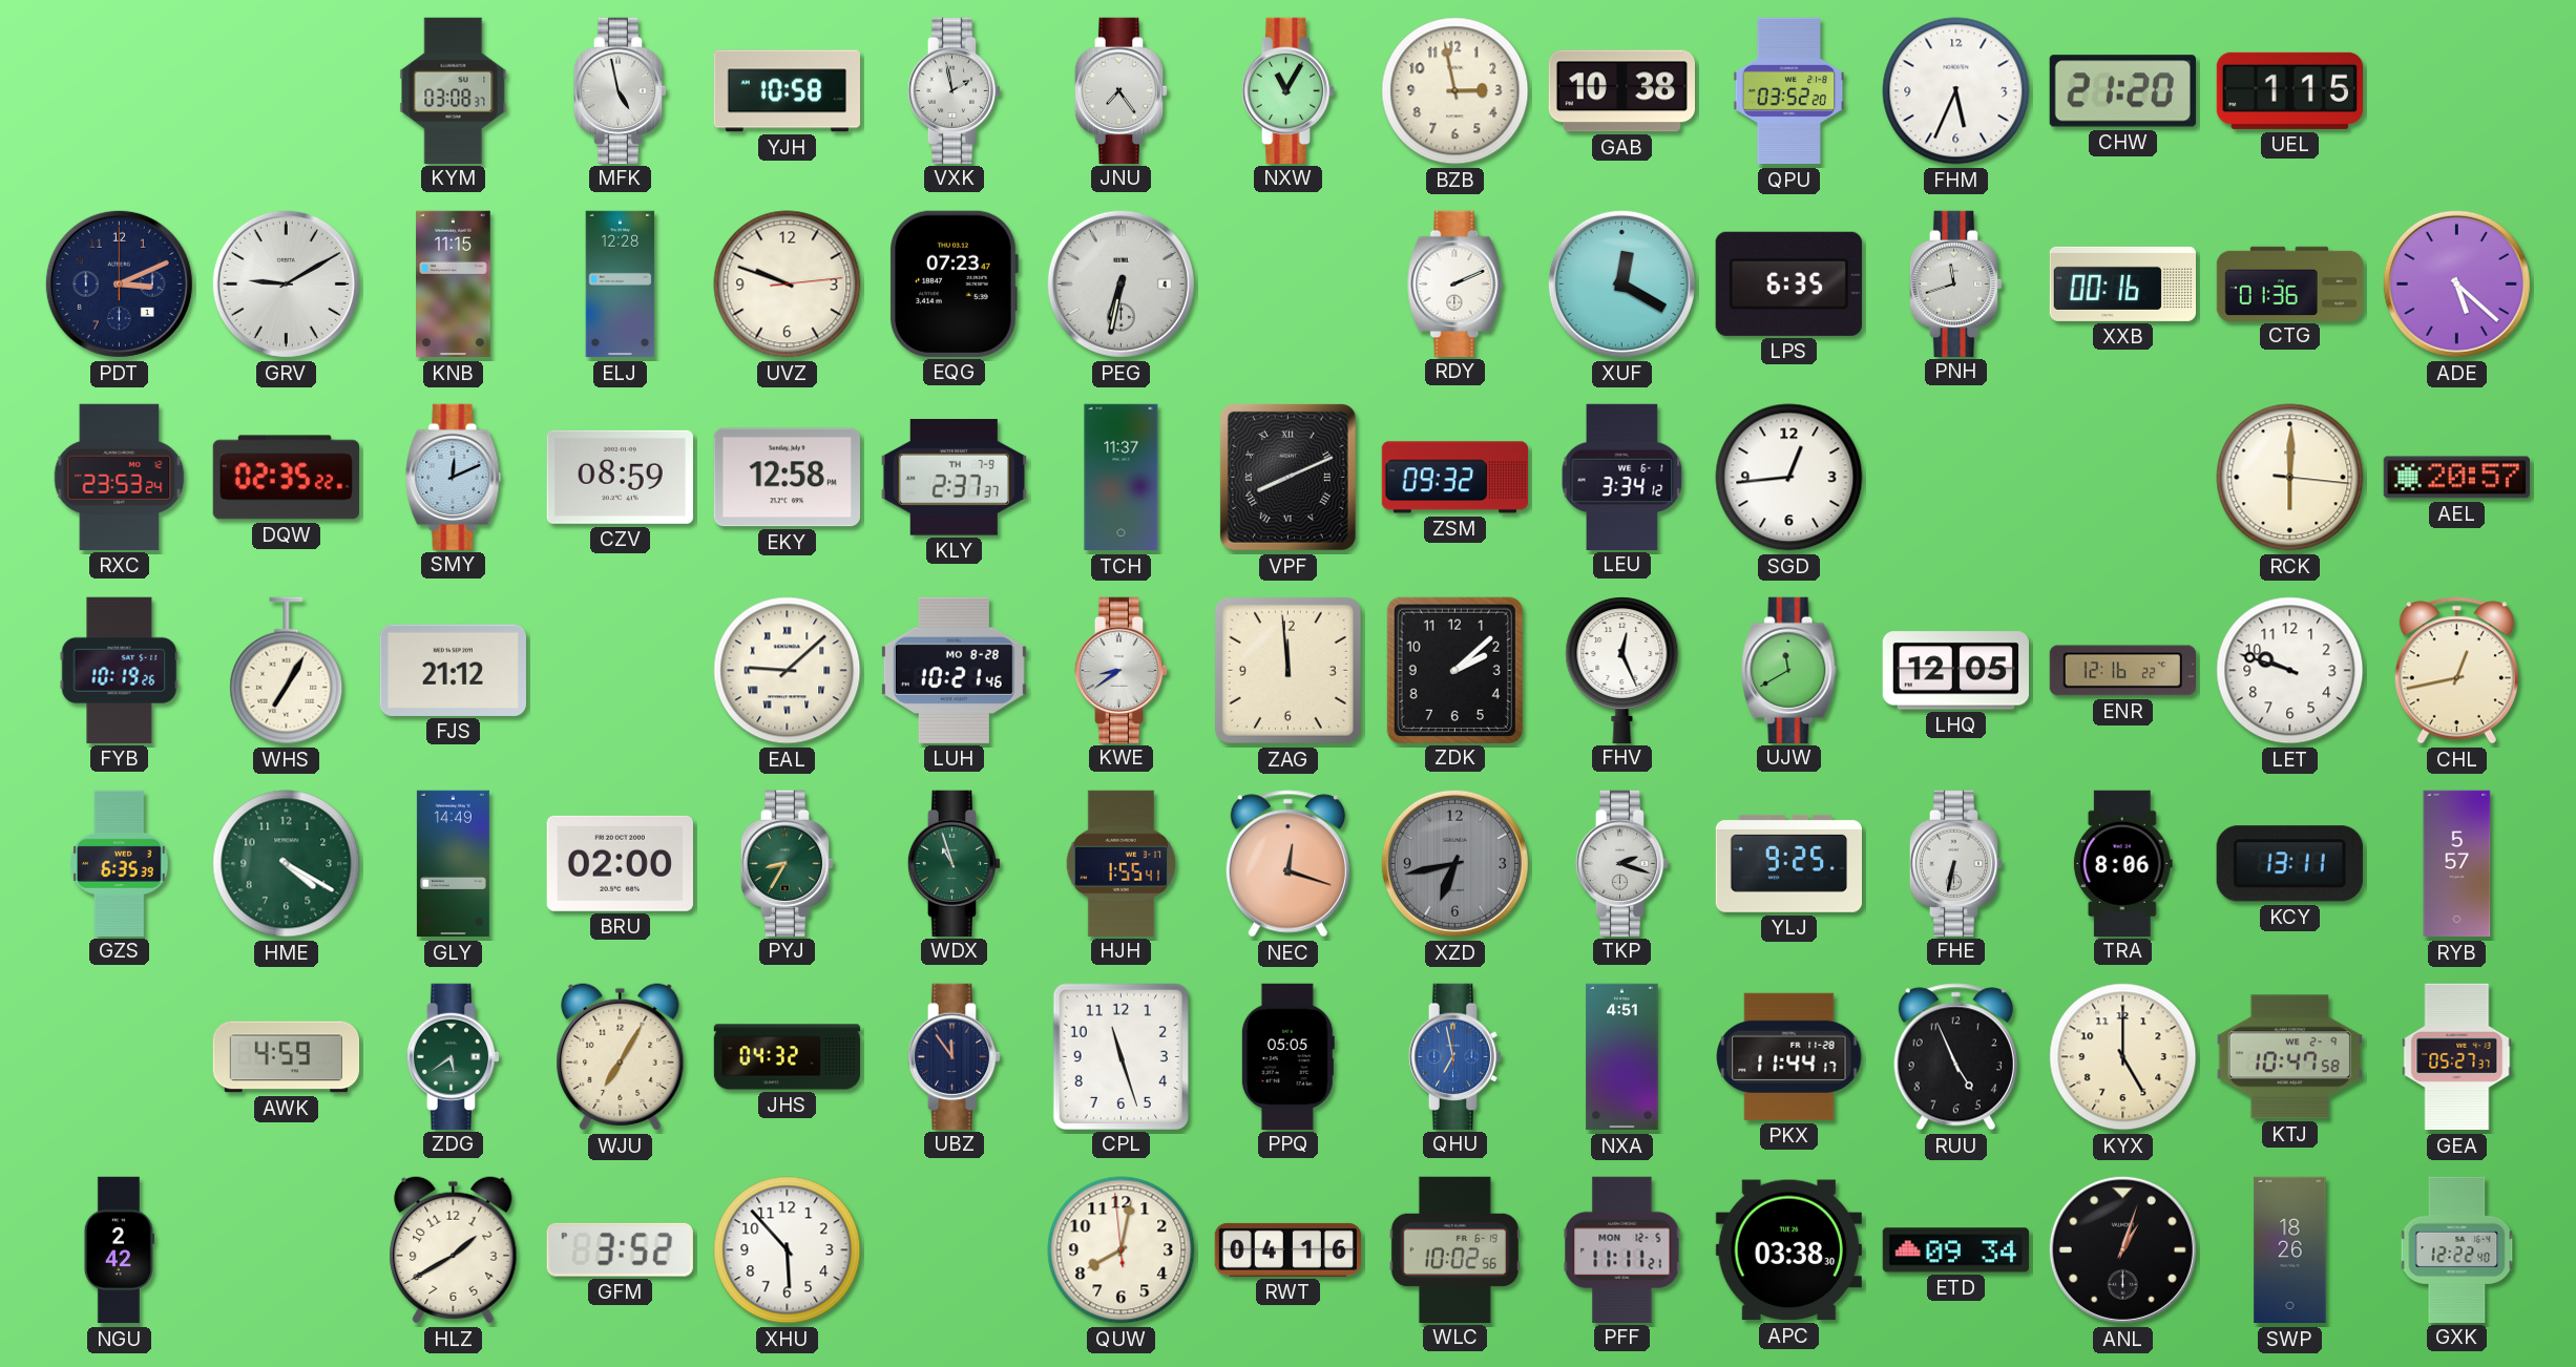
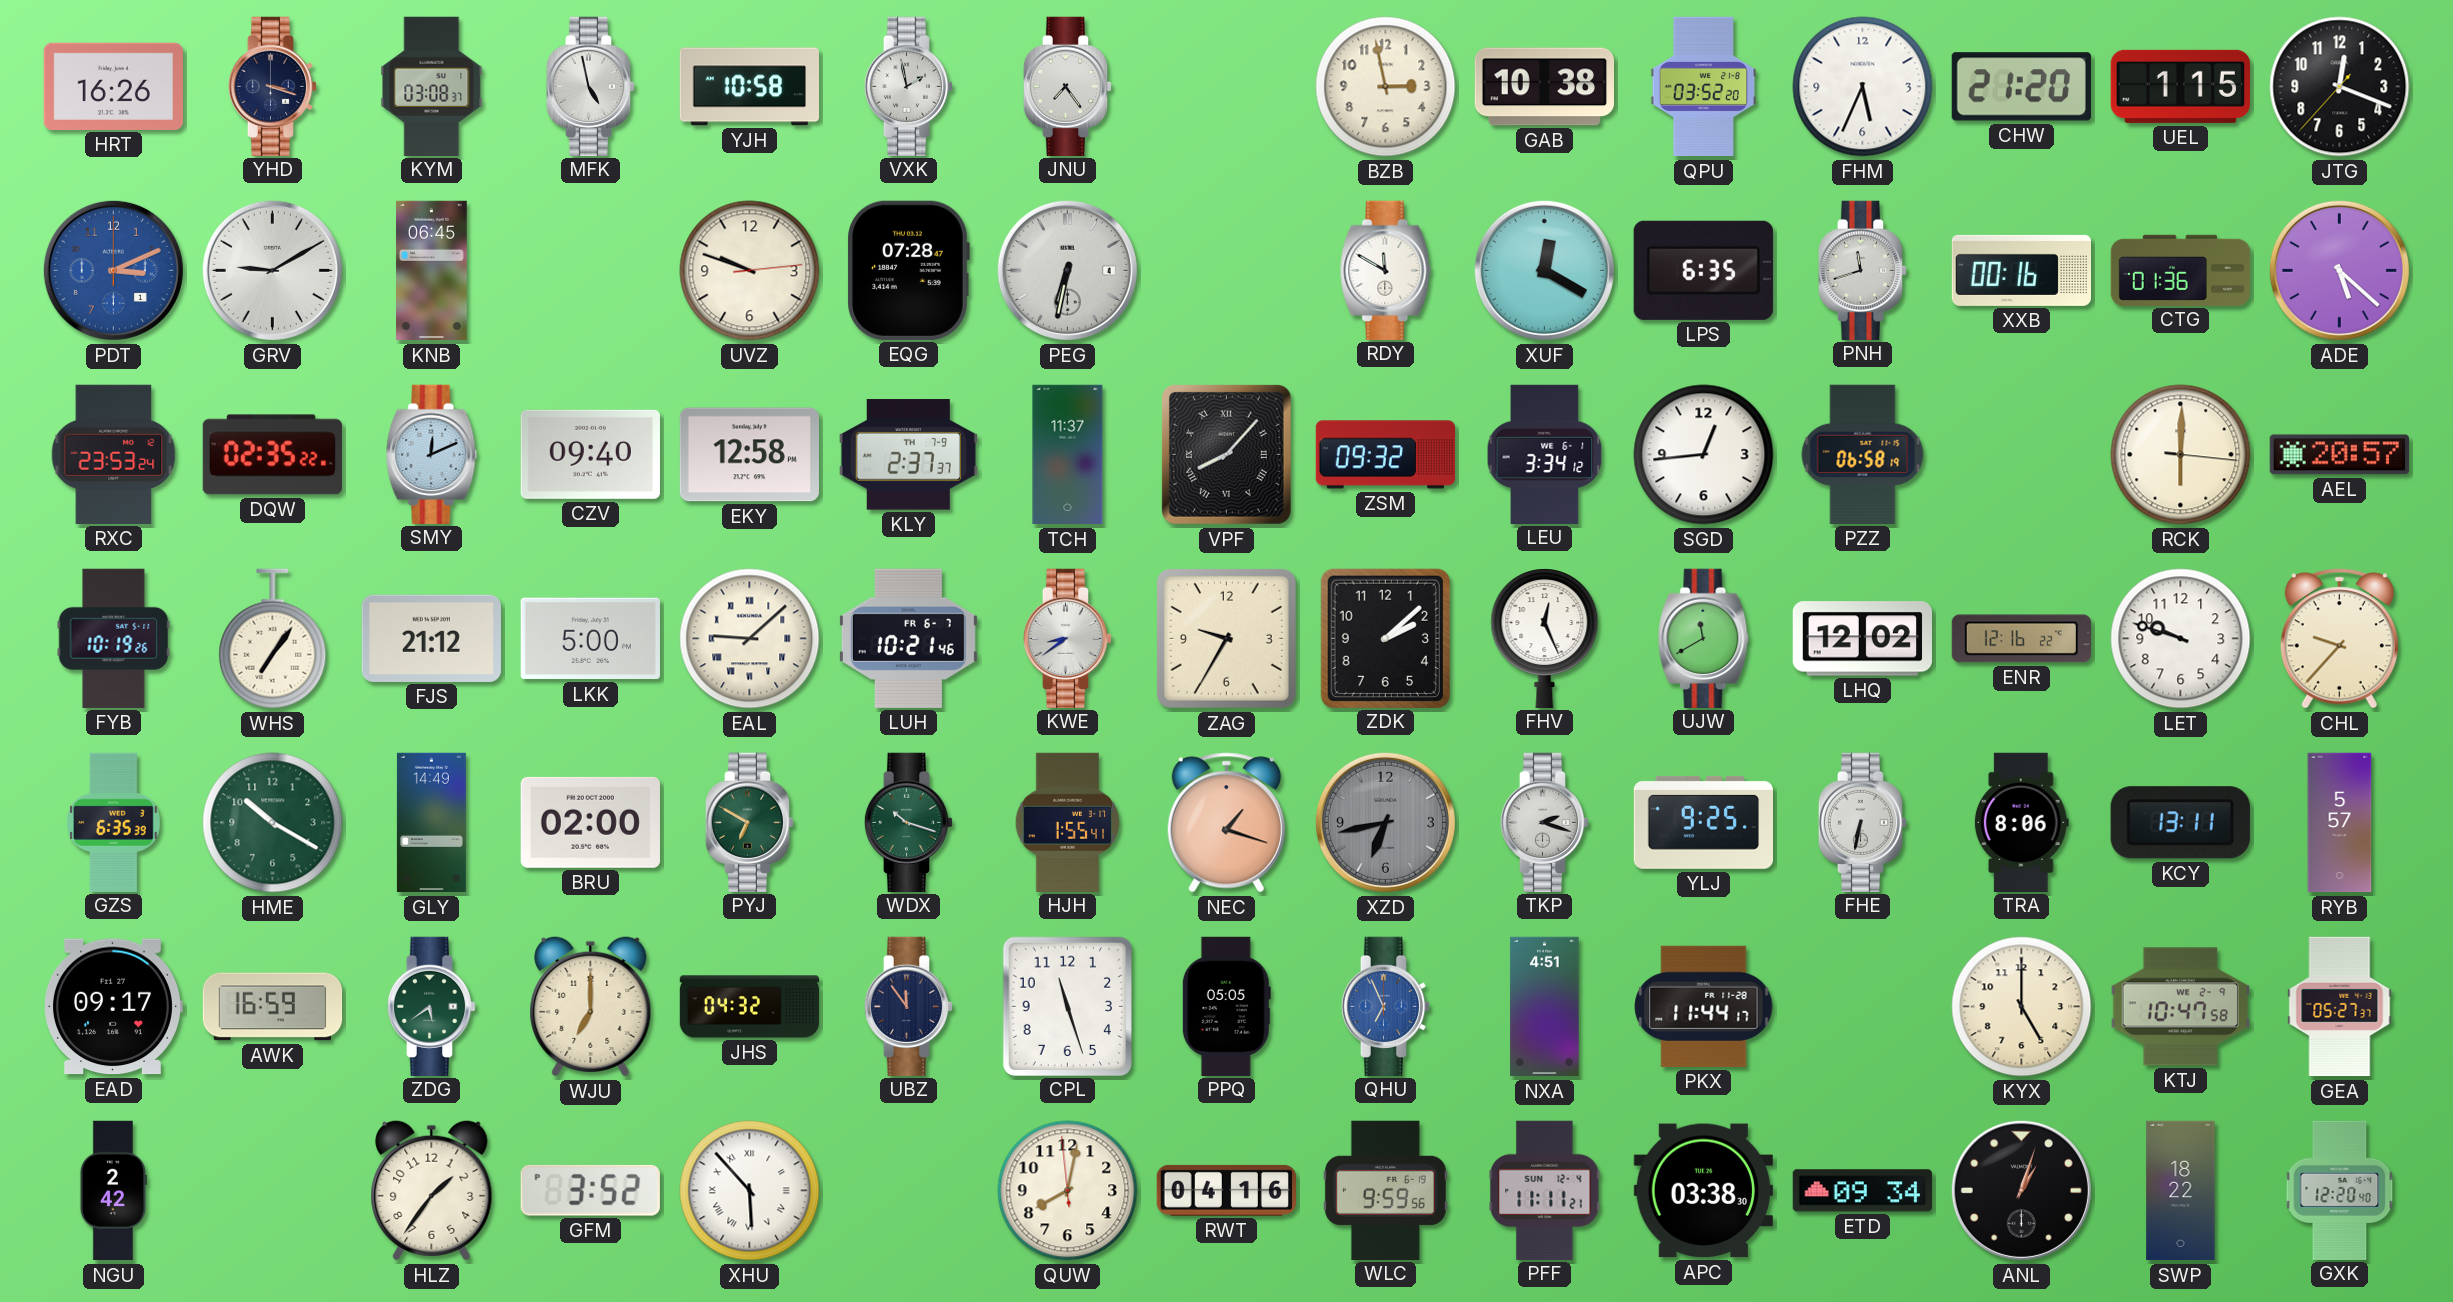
HRT: none -> 16:26
YHD: none -> 3:18
NXW: 11:05 -> none
JTG: none -> 12:18
PDT dial: navy -> blue
KNB: 11:15 -> 06:45
ELJ: 12:28 -> none
EQG: 07:23 -> 07:28
RDY: 2:11 -> 11:50
CZV: 08:59 -> 09:40
VPF: 8:11 -> 8:07
PZZ: none -> 06:58
WHS: 7:05 -> 7:06
LKK: none -> 5:00
LUH date: MO 8-28 -> FR 6-7
ZAG: 11:59 -> 9:35
LHQ: 12:05 -> 12:02
CHL: 12:43 -> 9:37
HME: 4:20 -> 10:20
PYJ: 8:35 -> 6:50
WDX: 10:57 -> 10:18
NEC: 12:18 -> 1:18
EAD: none -> 09:17
AWK: 4:59 -> 16:59
WJU: 7:05 -> 7:00
QHU: 6:58 -> 6:56
RUU: 4:56 -> none
HLZ: 1:40 -> 1:36
XHU numerals: Arabic -> Roman
WLC: 10:02 -> 9:59
PFF date: MON 12-5 -> SUN 12-4
SWP: 18:26 -> 18:22
GXK: 12:22 -> 12:20
